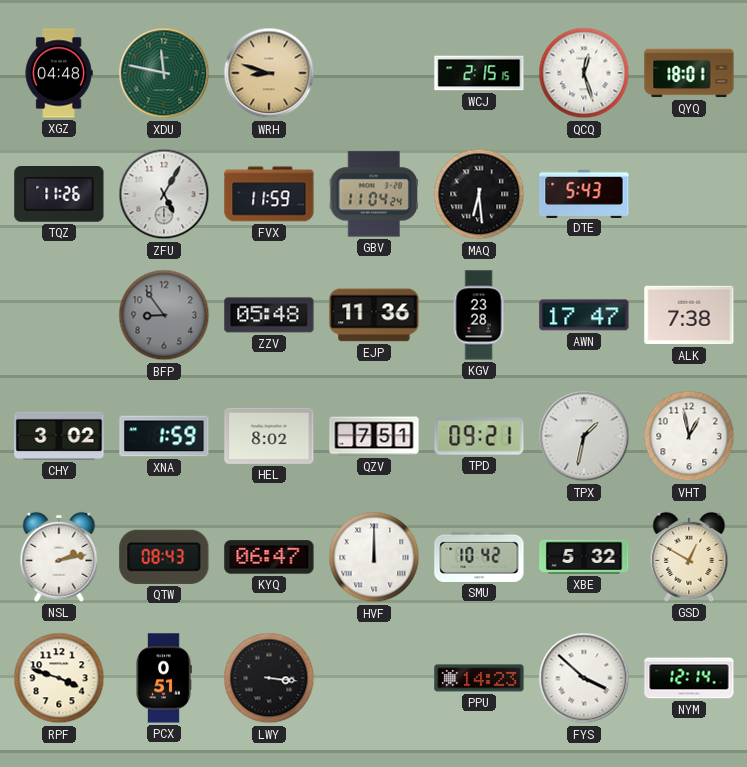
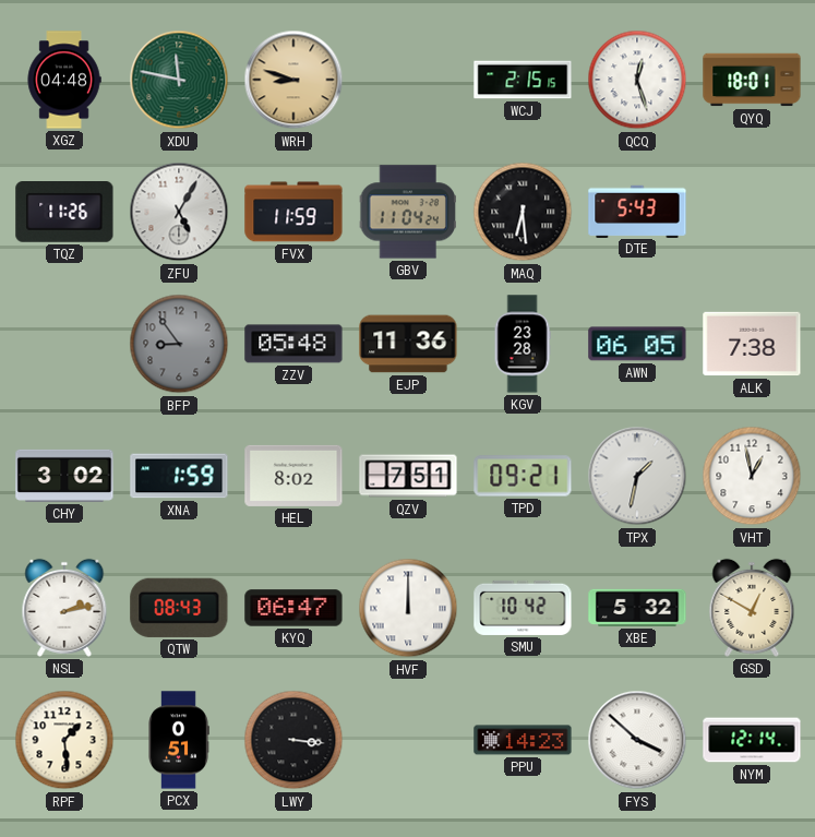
AWN: 17:47 -> 06:05
RPF: 3:48 -> 1:29
